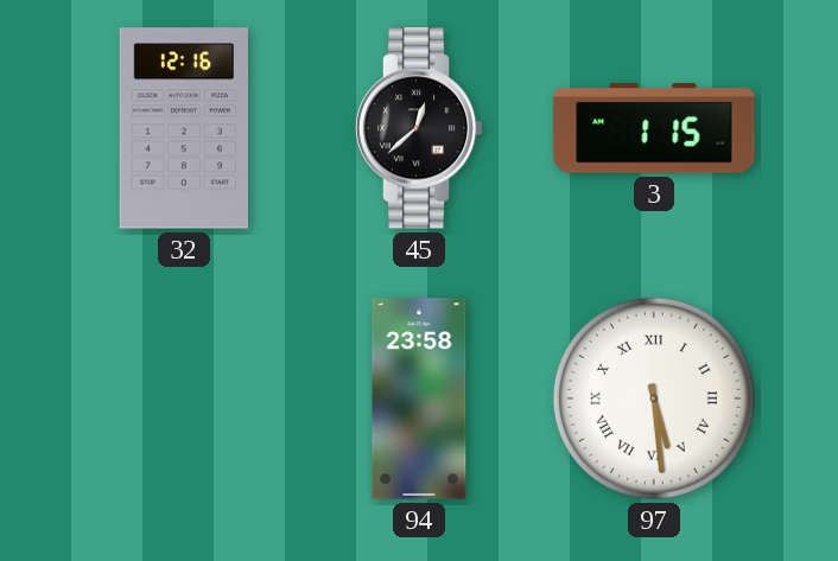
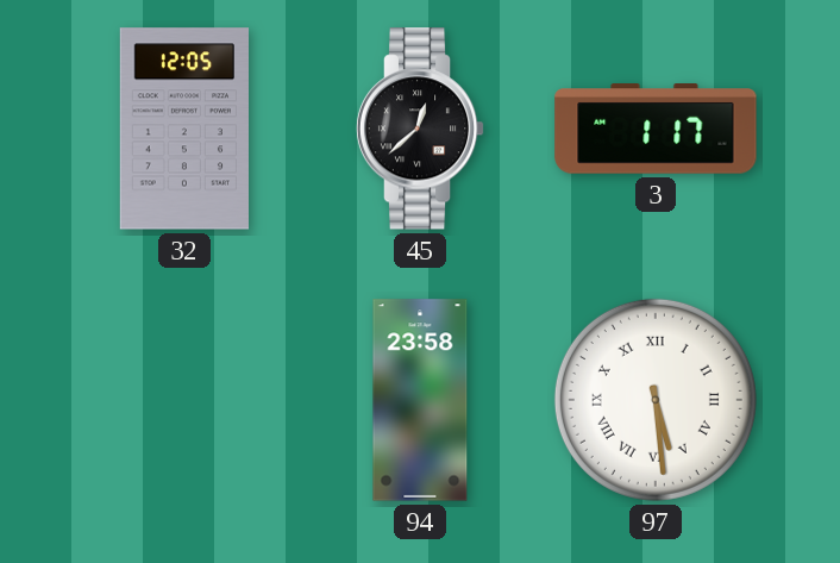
32: 12:16 -> 12:05
3: 1:15 -> 1:17
